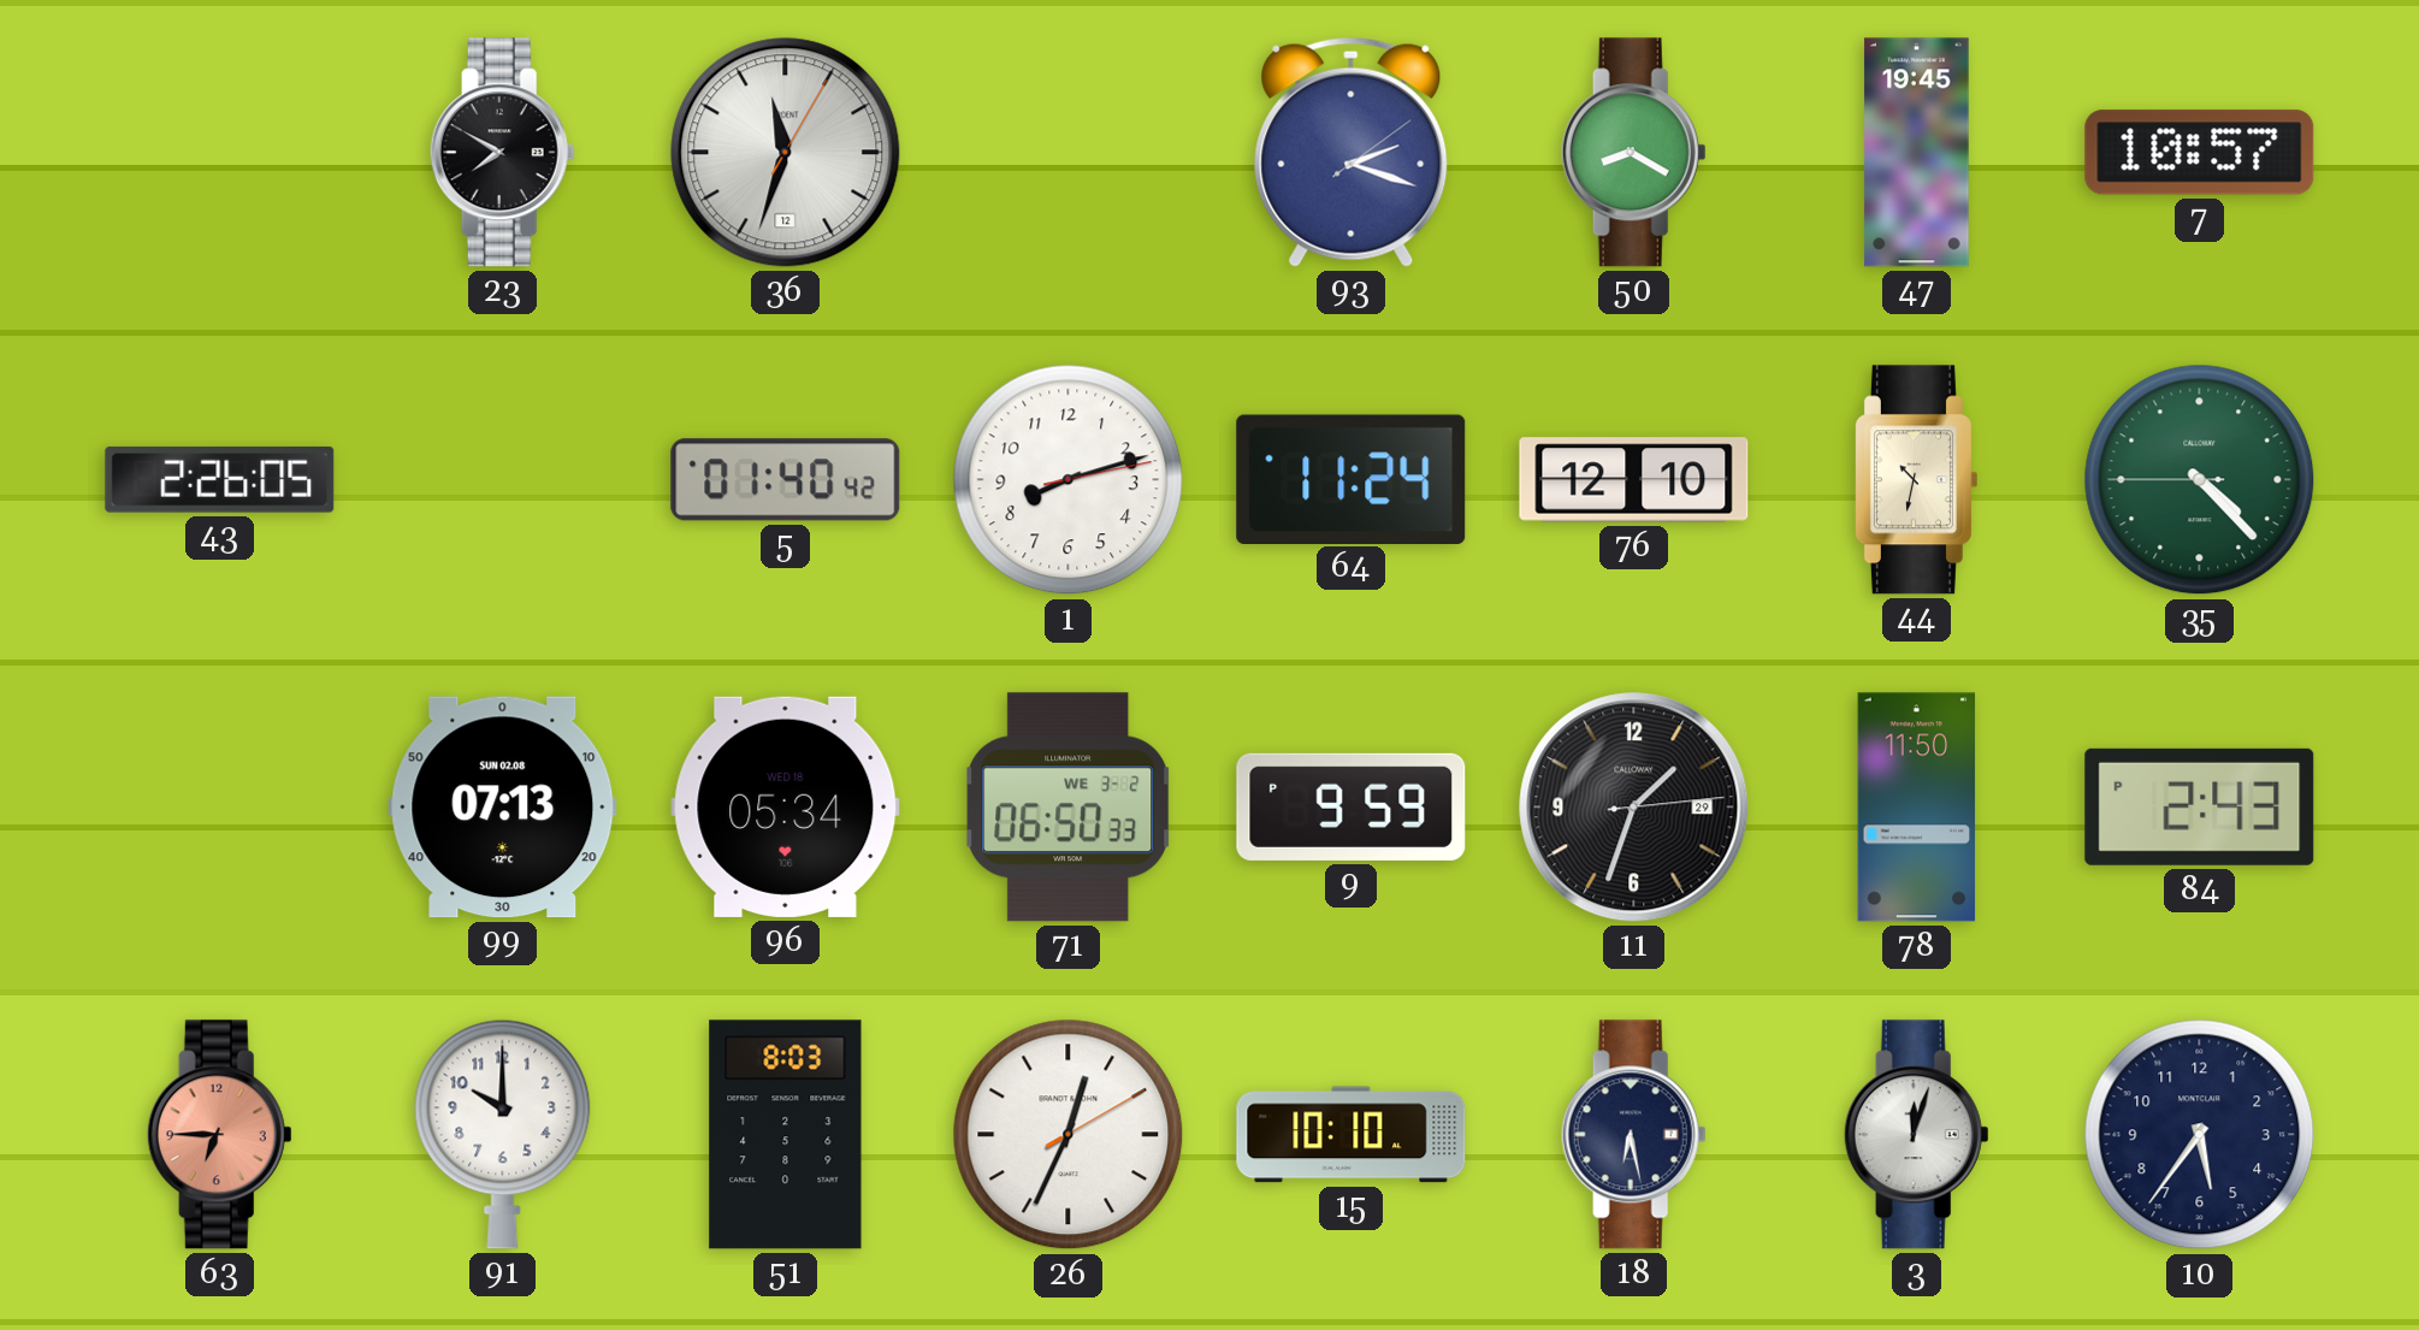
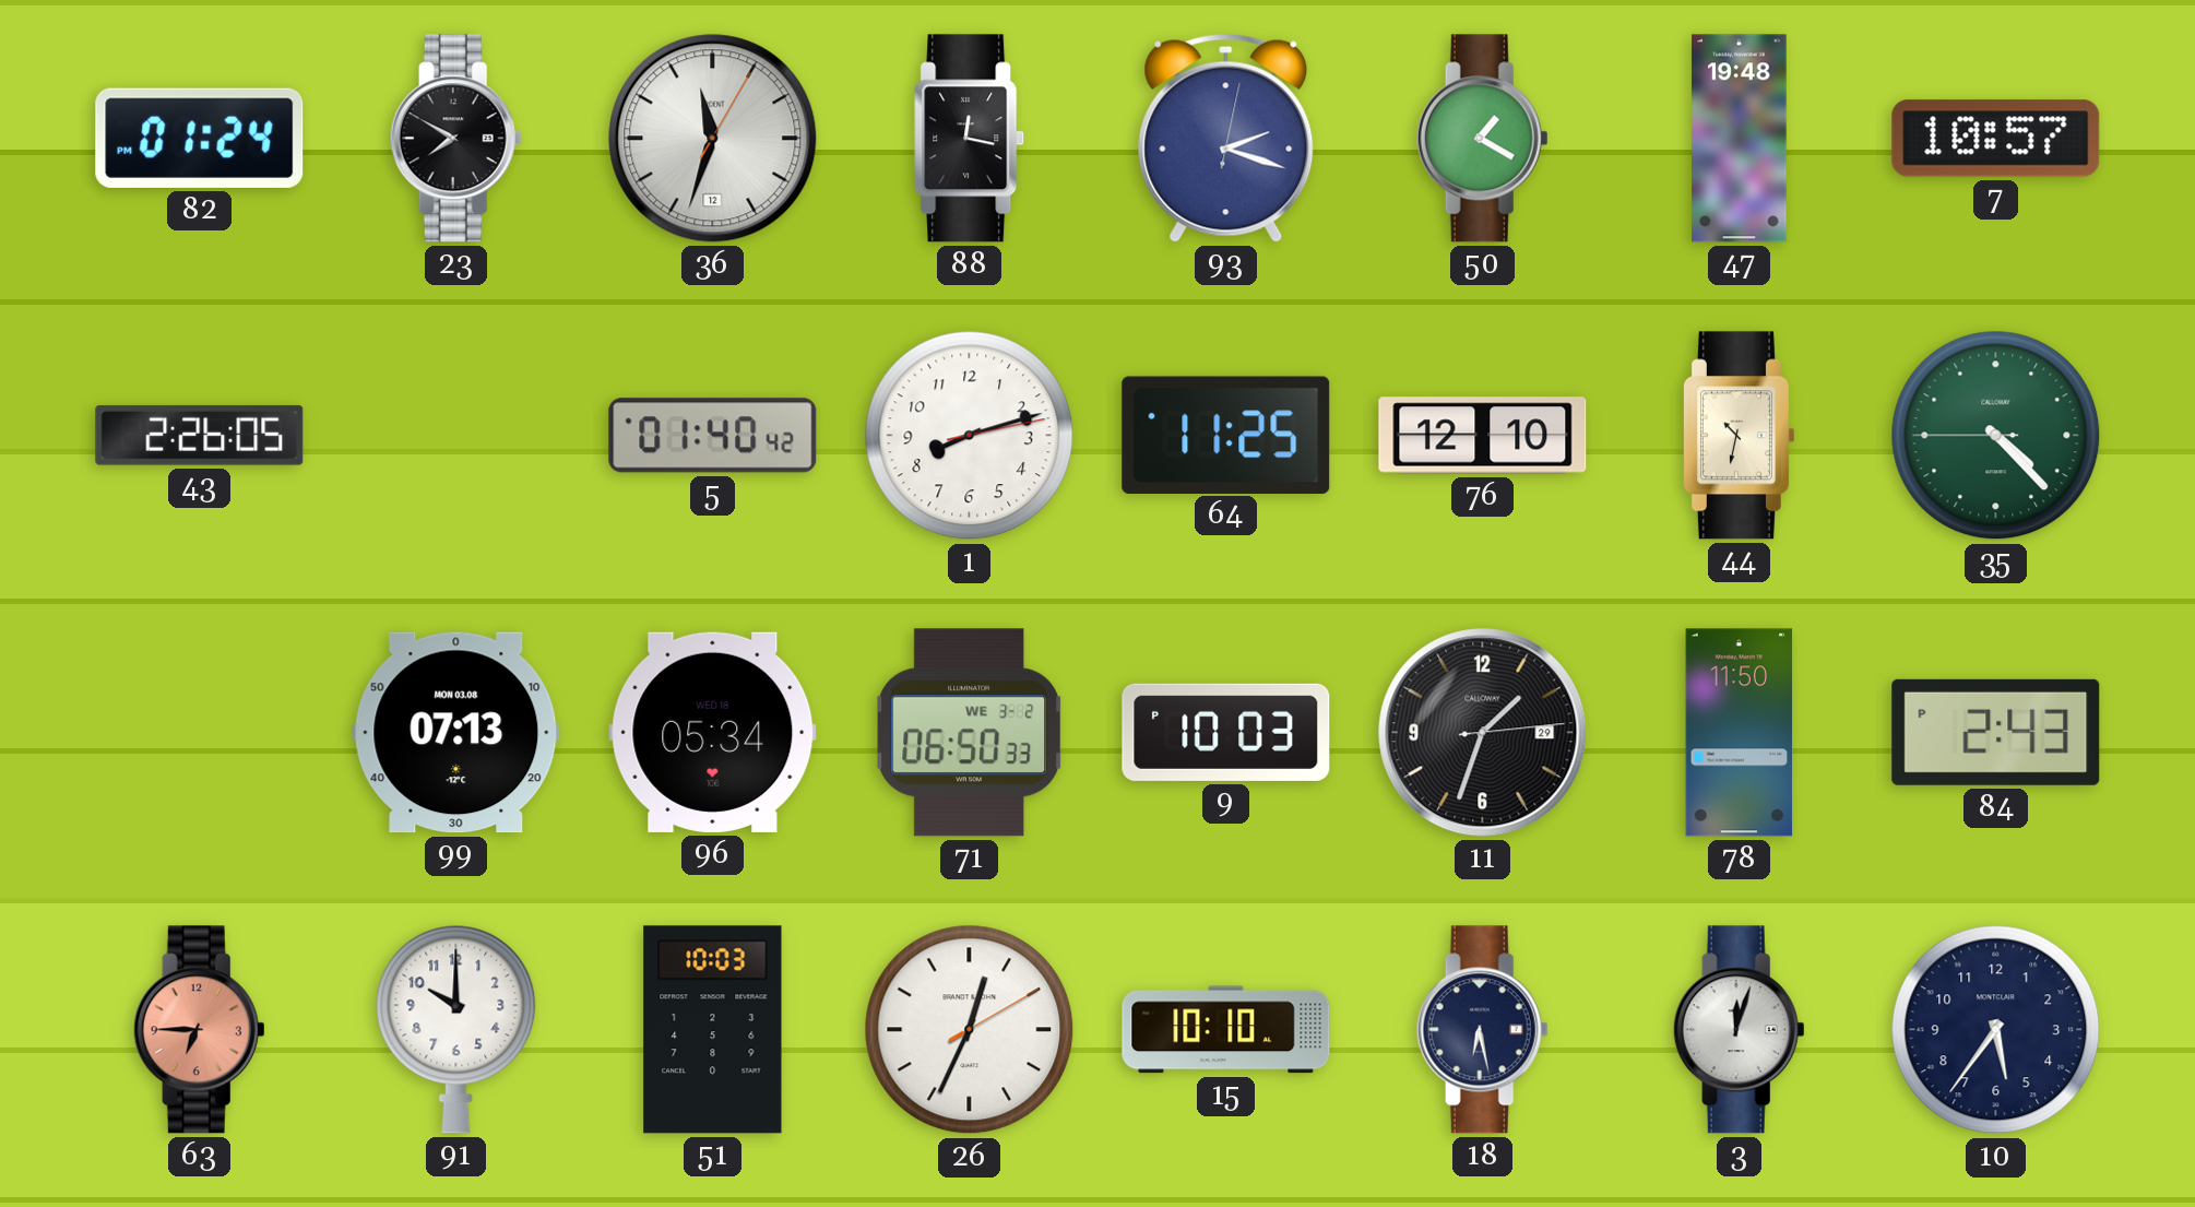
82: none -> 01:24
88: none -> 12:17
93: 2:18:09 -> 2:18:02
50: 8:20 -> 1:20
47: 19:45 -> 19:48
64: 11:24 -> 11:25
99 date: SUN 02.08 -> MON 03.08
9: 9:59 -> 10:03
51: 8:03 -> 10:03
